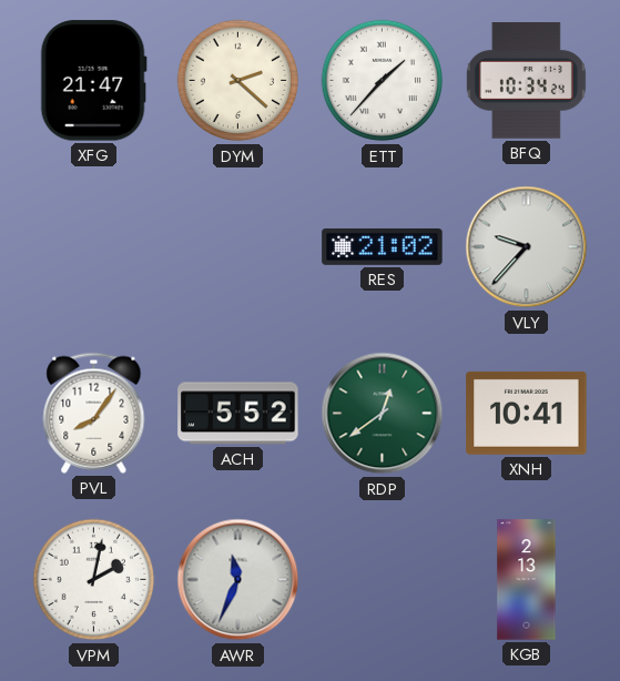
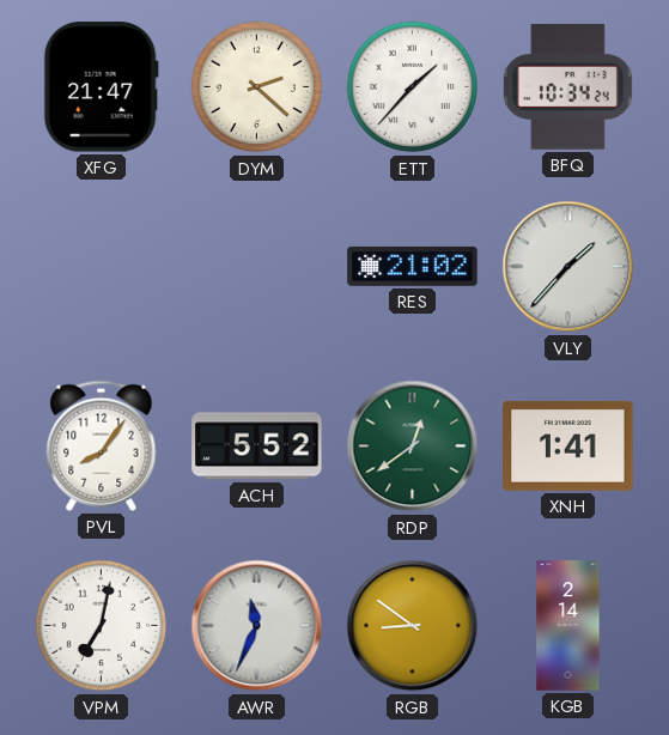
VLY: 9:37 -> 1:37
XNH: 10:41 -> 1:41
VPM: 2:02 -> 7:02
RGB: none -> 8:51
KGB: 2:13 -> 2:14
